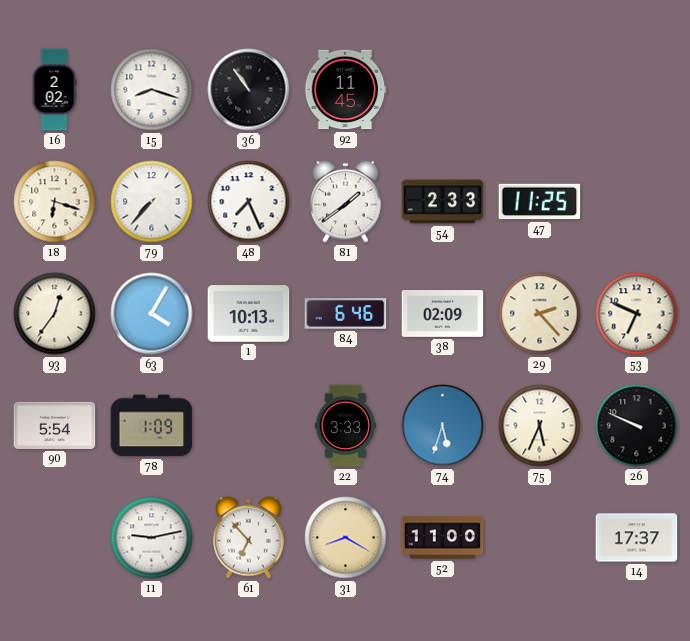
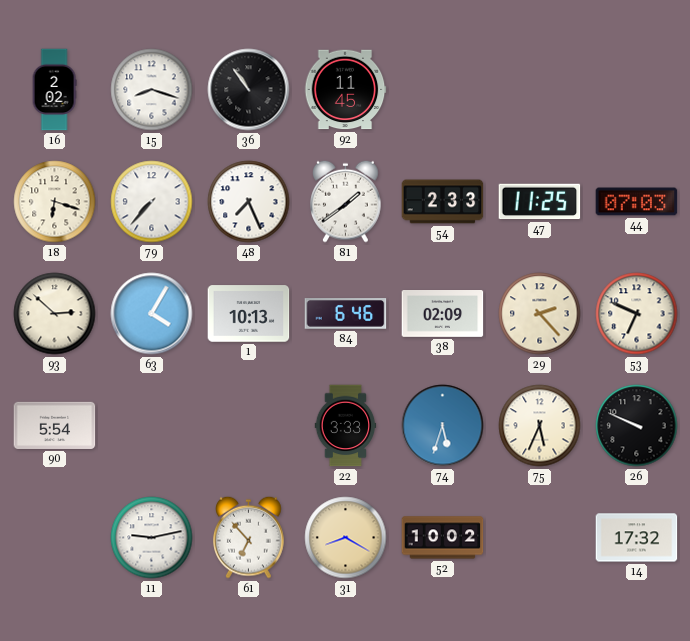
44: none -> 07:03
93: 12:36 -> 2:52
78: 1:09 -> none
52: 11:00 -> 10:02
14: 17:37 -> 17:32
